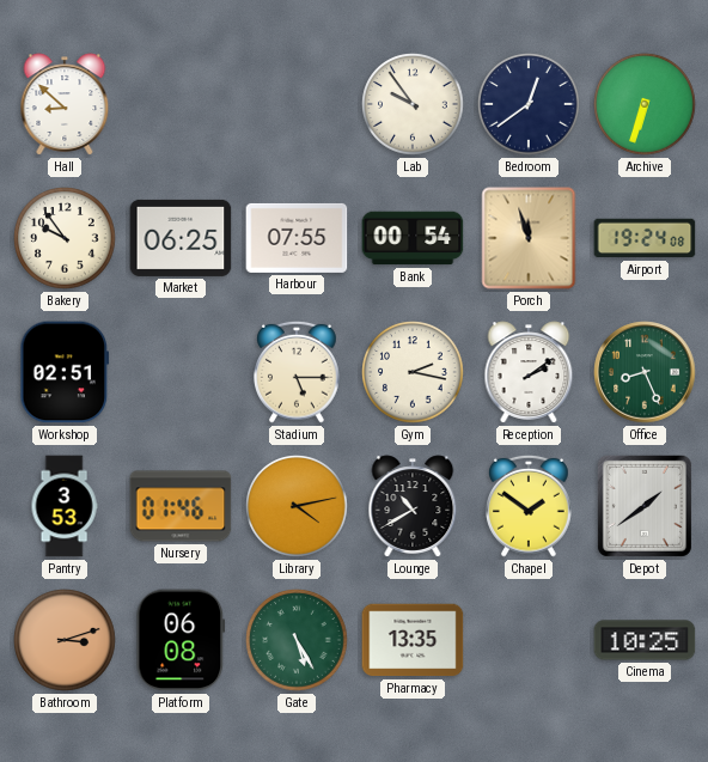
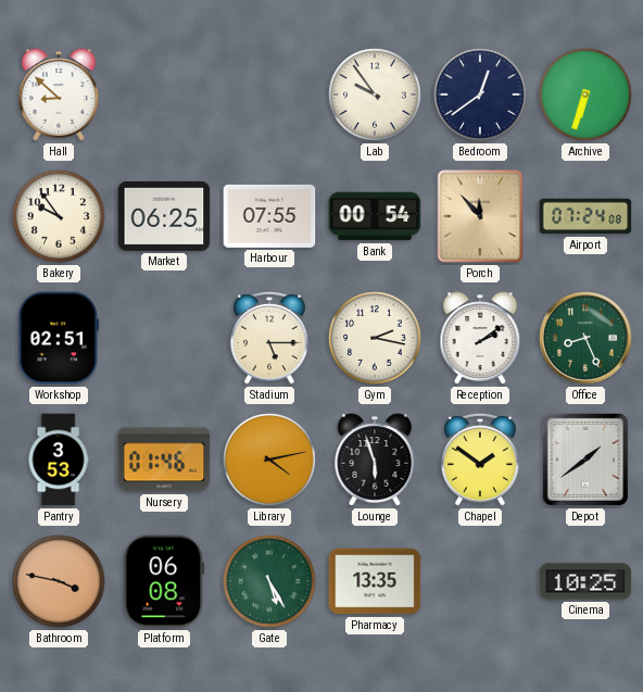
Porch: 11:57 -> 11:53
Airport: 19:24 -> 07:24
Lounge: 10:40 -> 5:57
Bathroom: 3:12 -> 3:47
